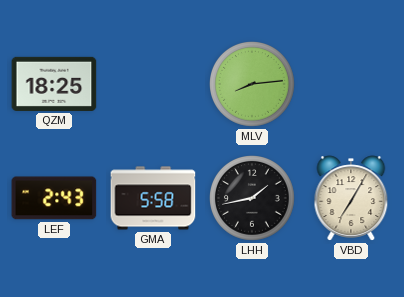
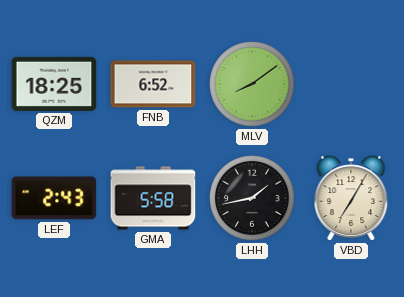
FNB: none -> 6:52
MLV: 8:14 -> 8:09
